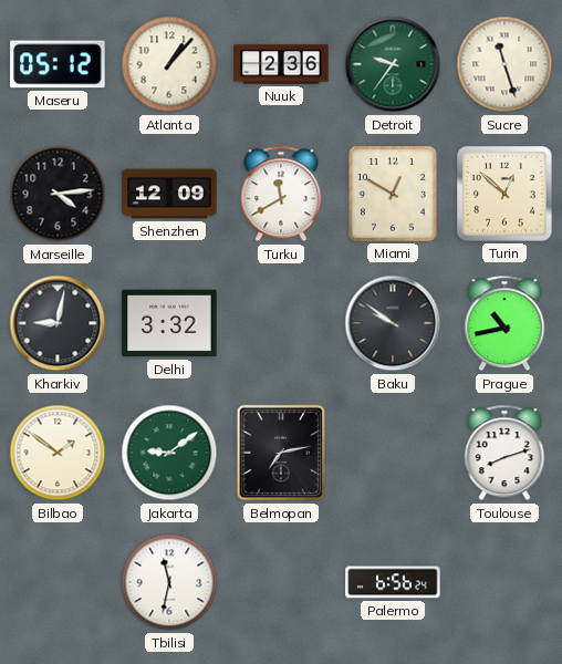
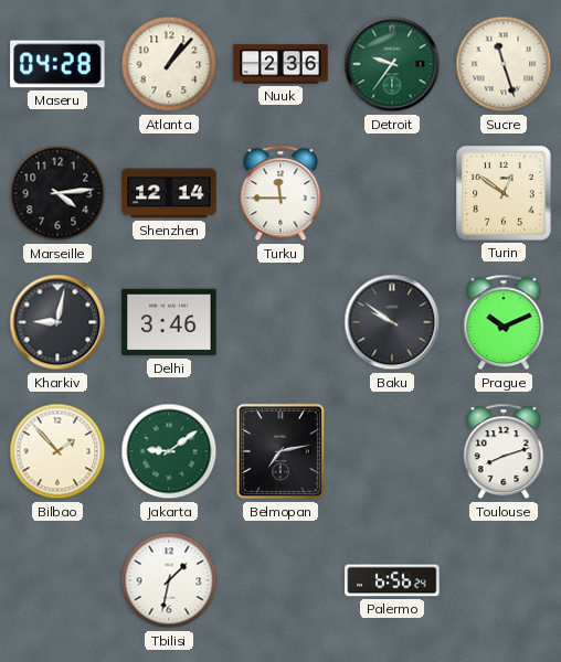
Maseru: 05:12 -> 04:28
Shenzhen: 12:09 -> 12:14
Turku: 11:40 -> 11:45
Miami: 12:50 -> none
Turin: 12:52 -> 12:51
Delhi: 3:32 -> 3:46
Prague: 10:43 -> 10:11
Bilbao: 1:51 -> 1:53
Tbilisi: 11:32 -> 1:32
